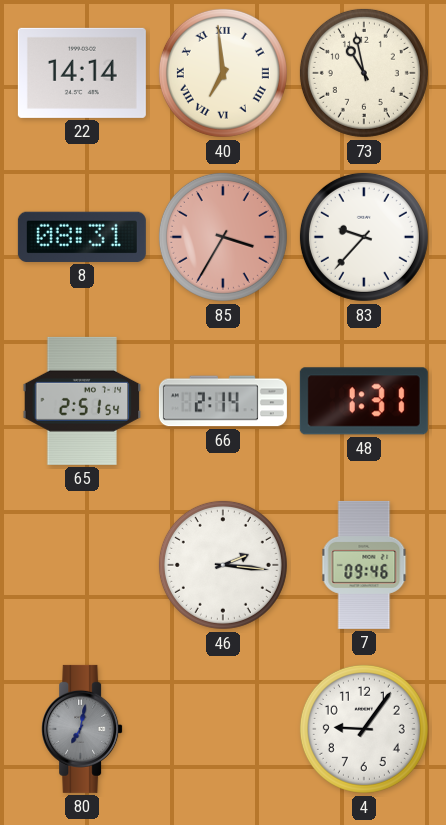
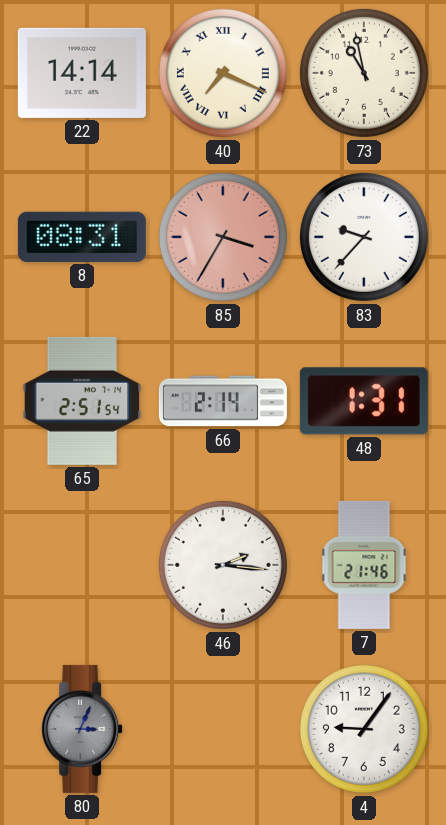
40: 6:59 -> 7:19
7: 09:46 -> 21:46
80: 7:02 -> 3:04
